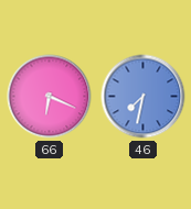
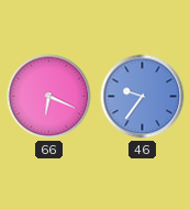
46: 7:32 -> 9:36
